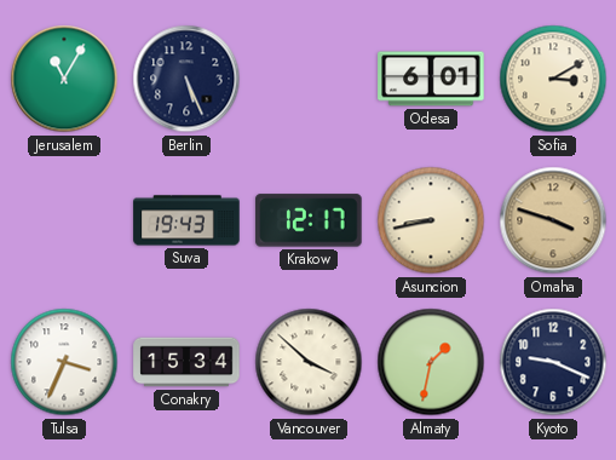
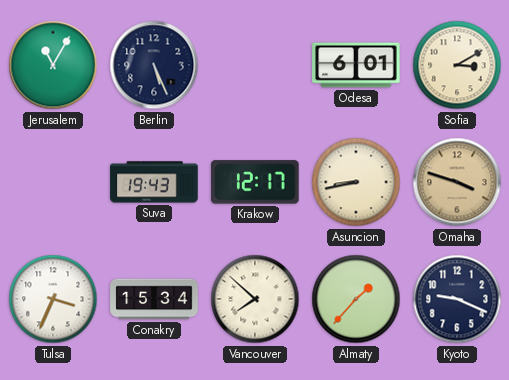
Vancouver: 3:52 -> 7:52
Almaty: 1:32 -> 1:37
